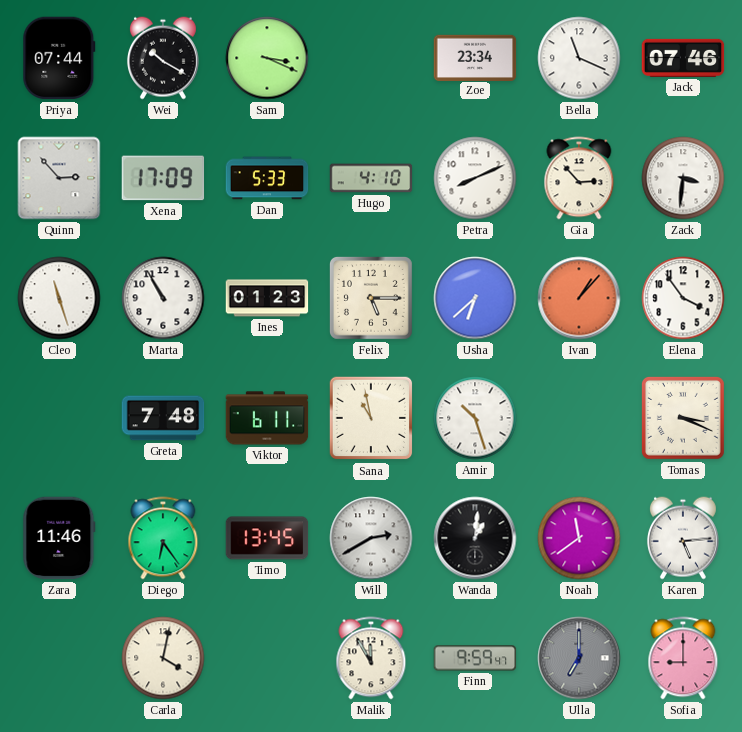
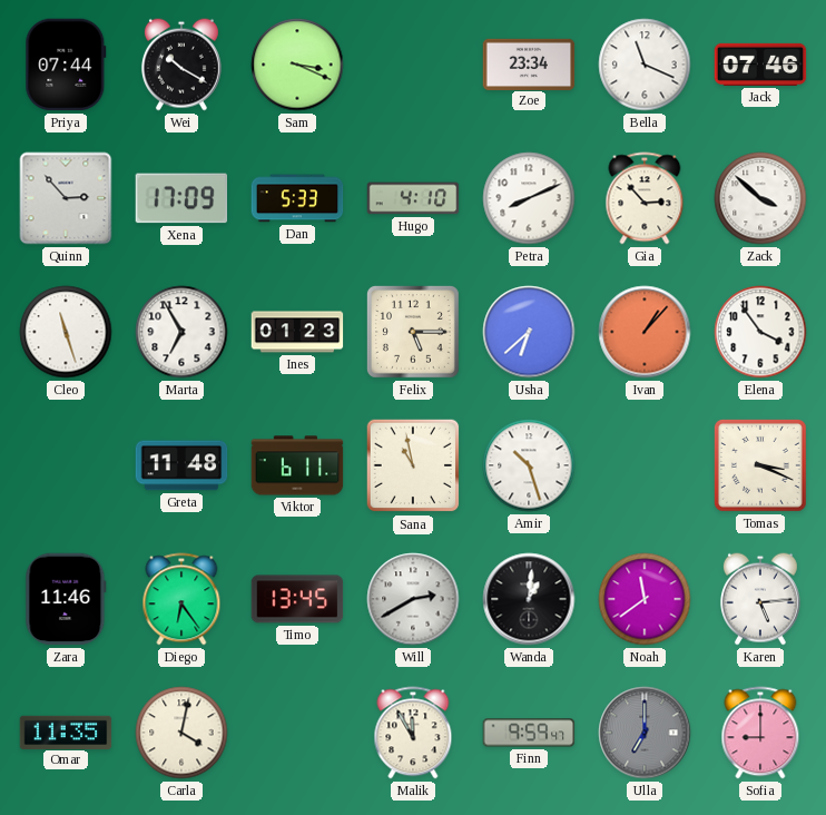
Zack: 3:31 -> 3:52
Marta: 10:55 -> 6:55
Greta: 7:48 -> 11:48
Omar: none -> 11:35
